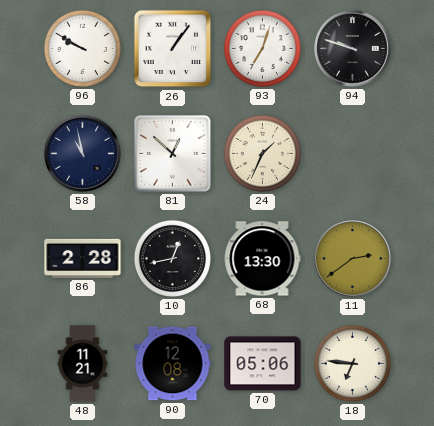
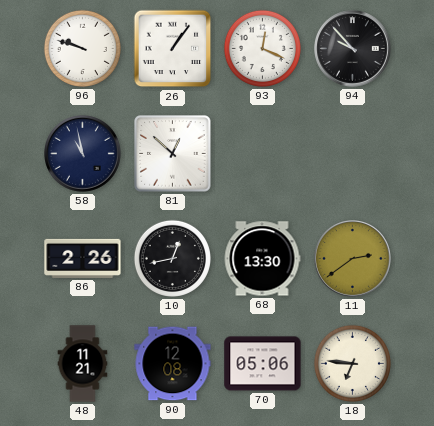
96: 9:50 -> 9:48
93: 7:03 -> 12:19
94: 9:48 -> 9:53
24: 1:34 -> none
86: 2:28 -> 2:26
